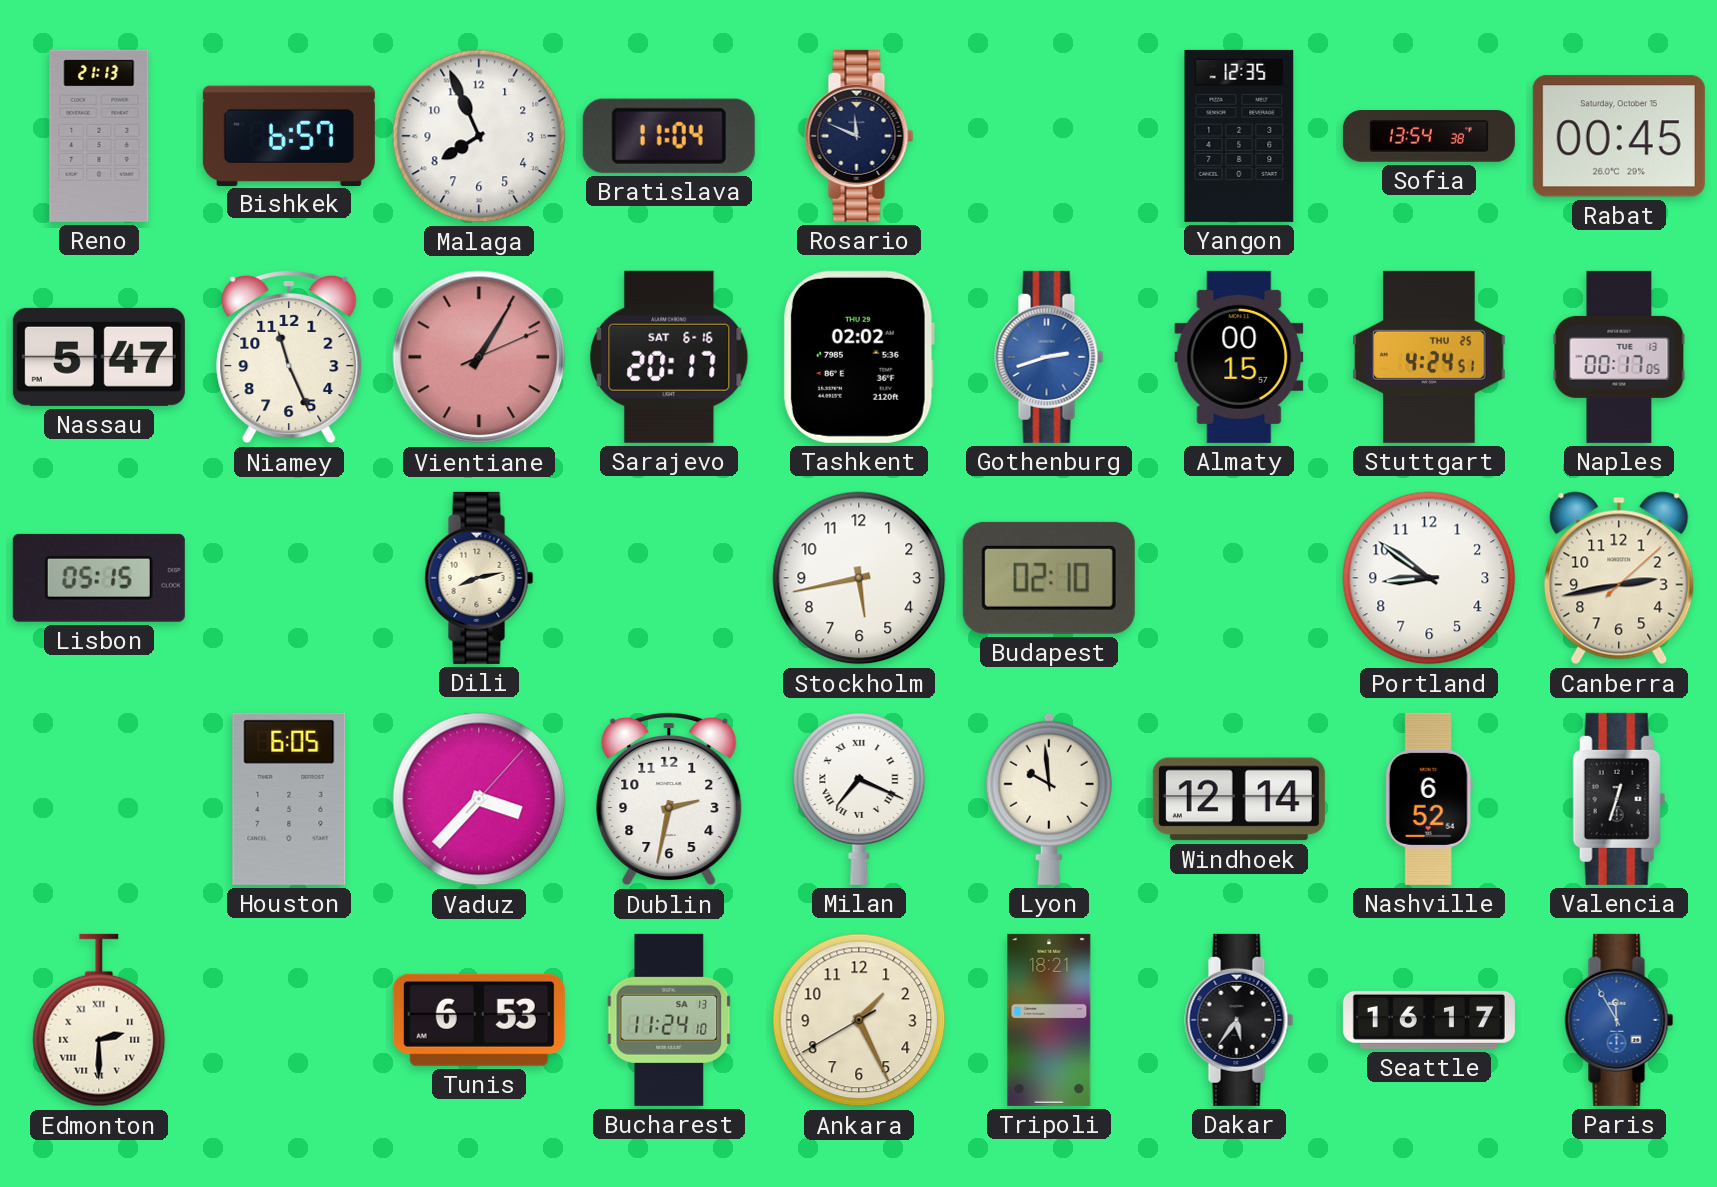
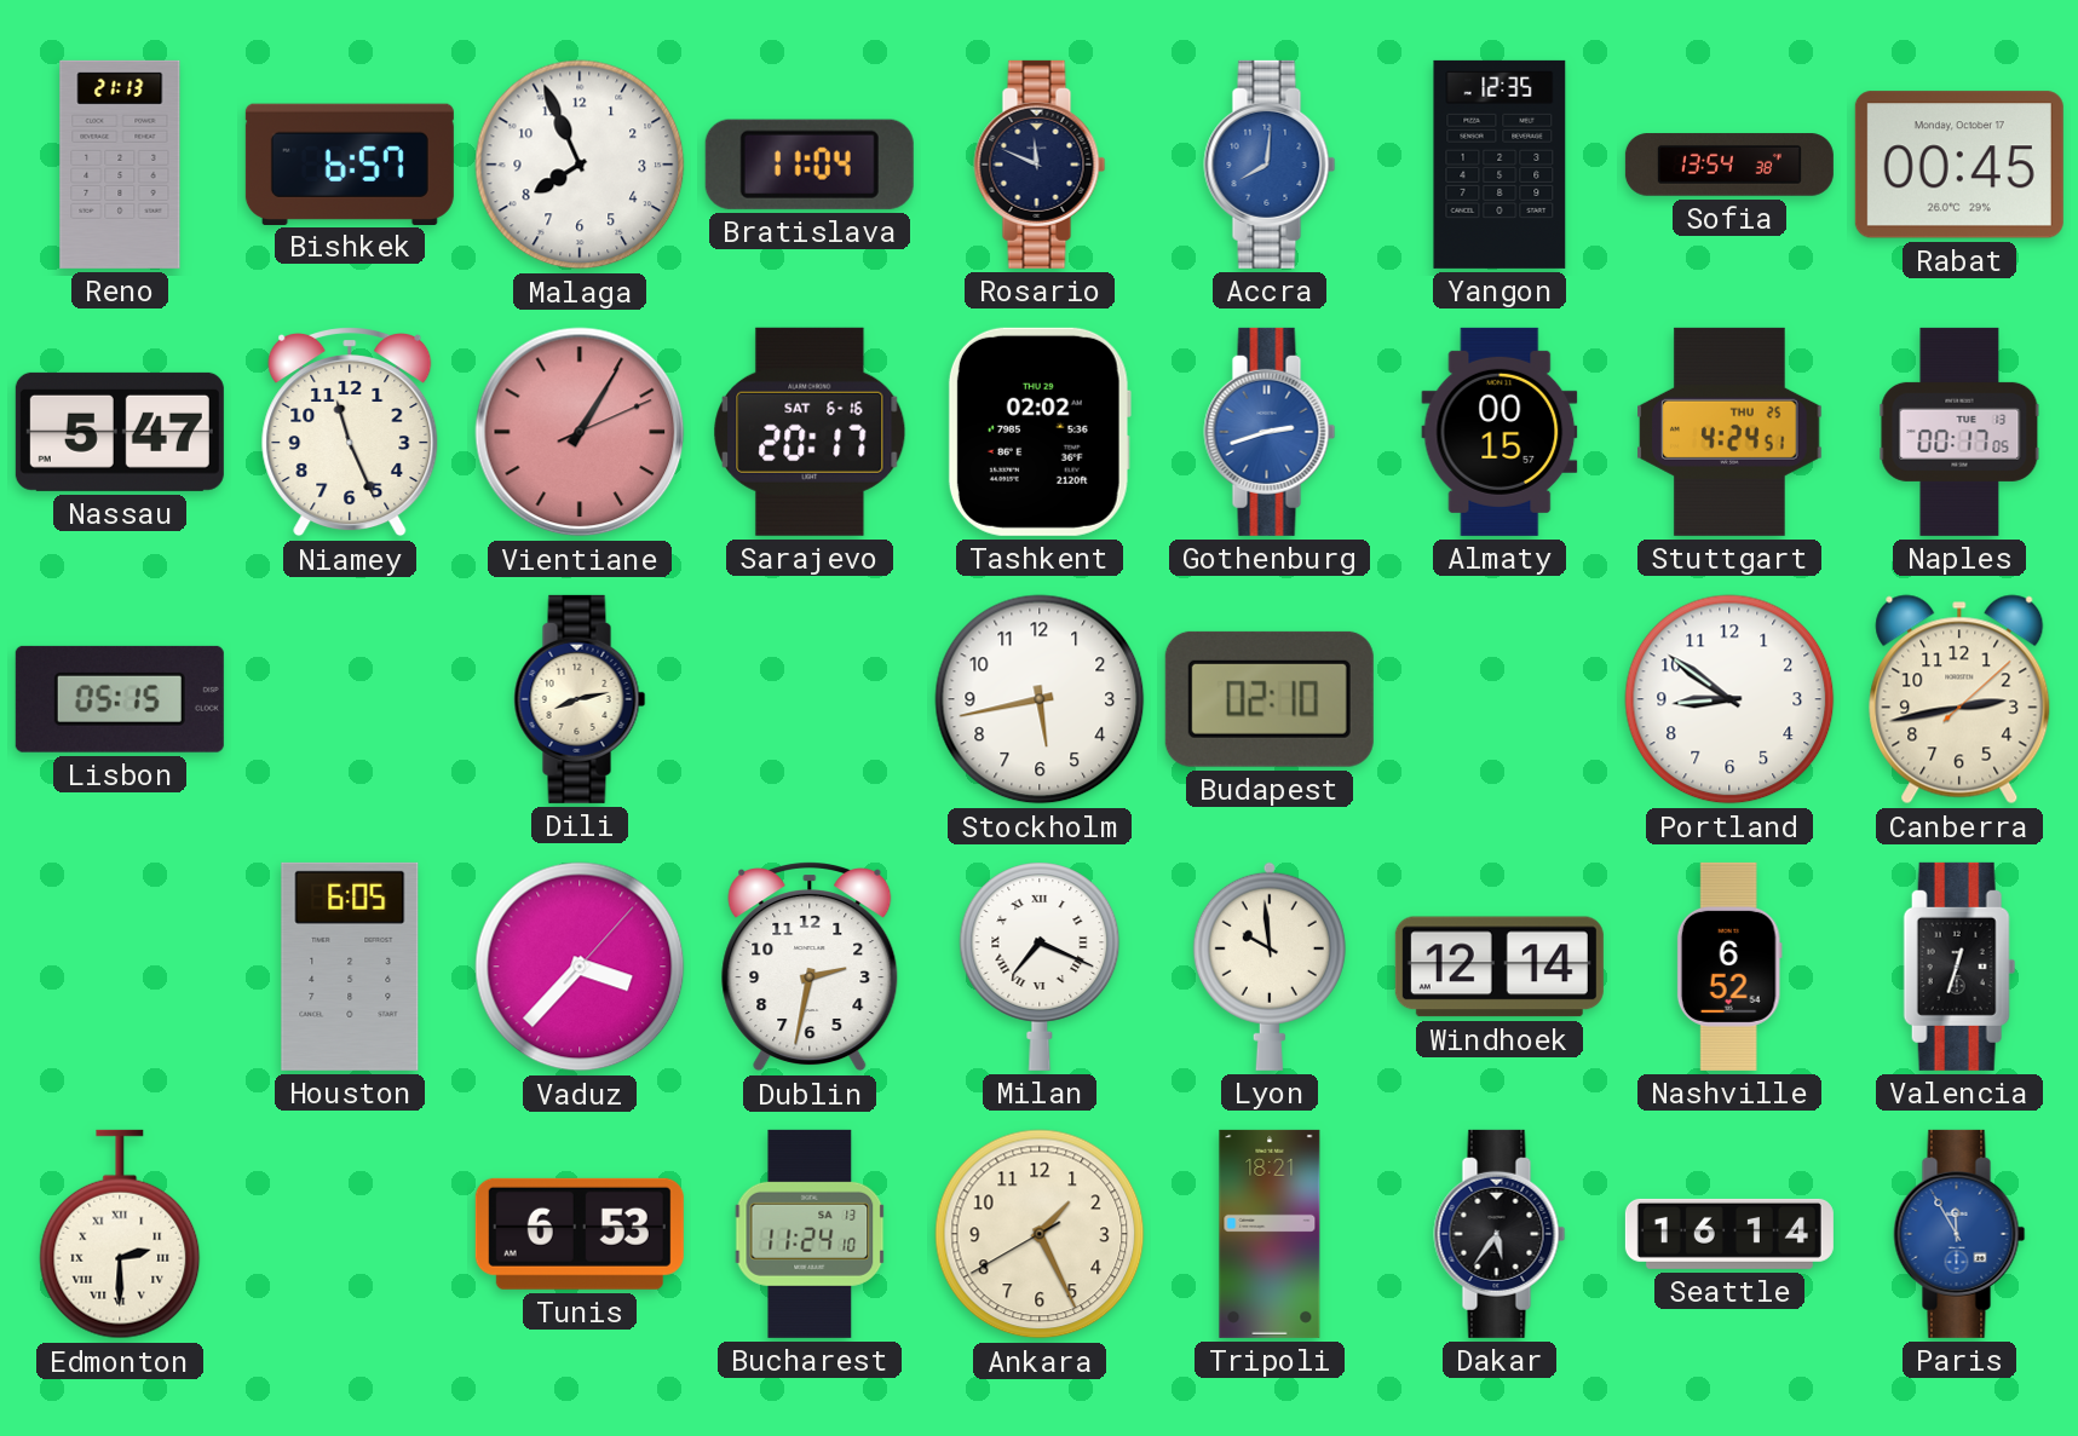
Accra: none -> 8:01
Rabat date: Saturday, October 15 -> Monday, October 17
Seattle: 16:17 -> 16:14
